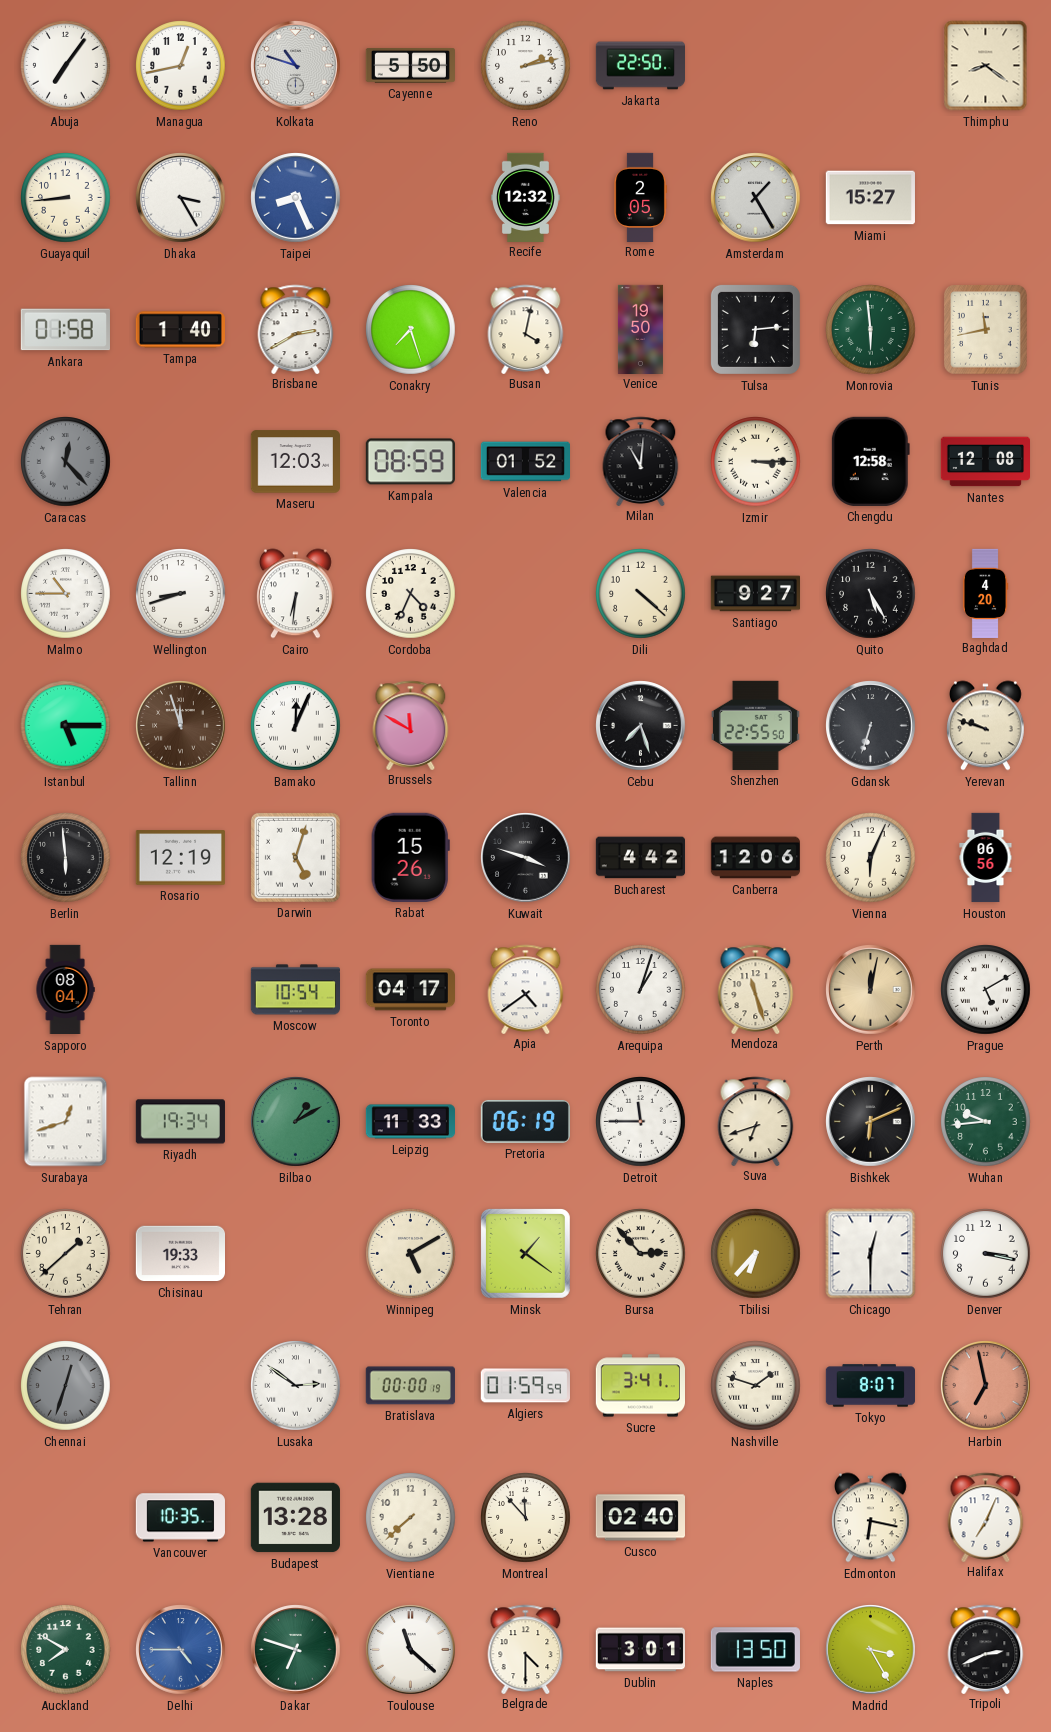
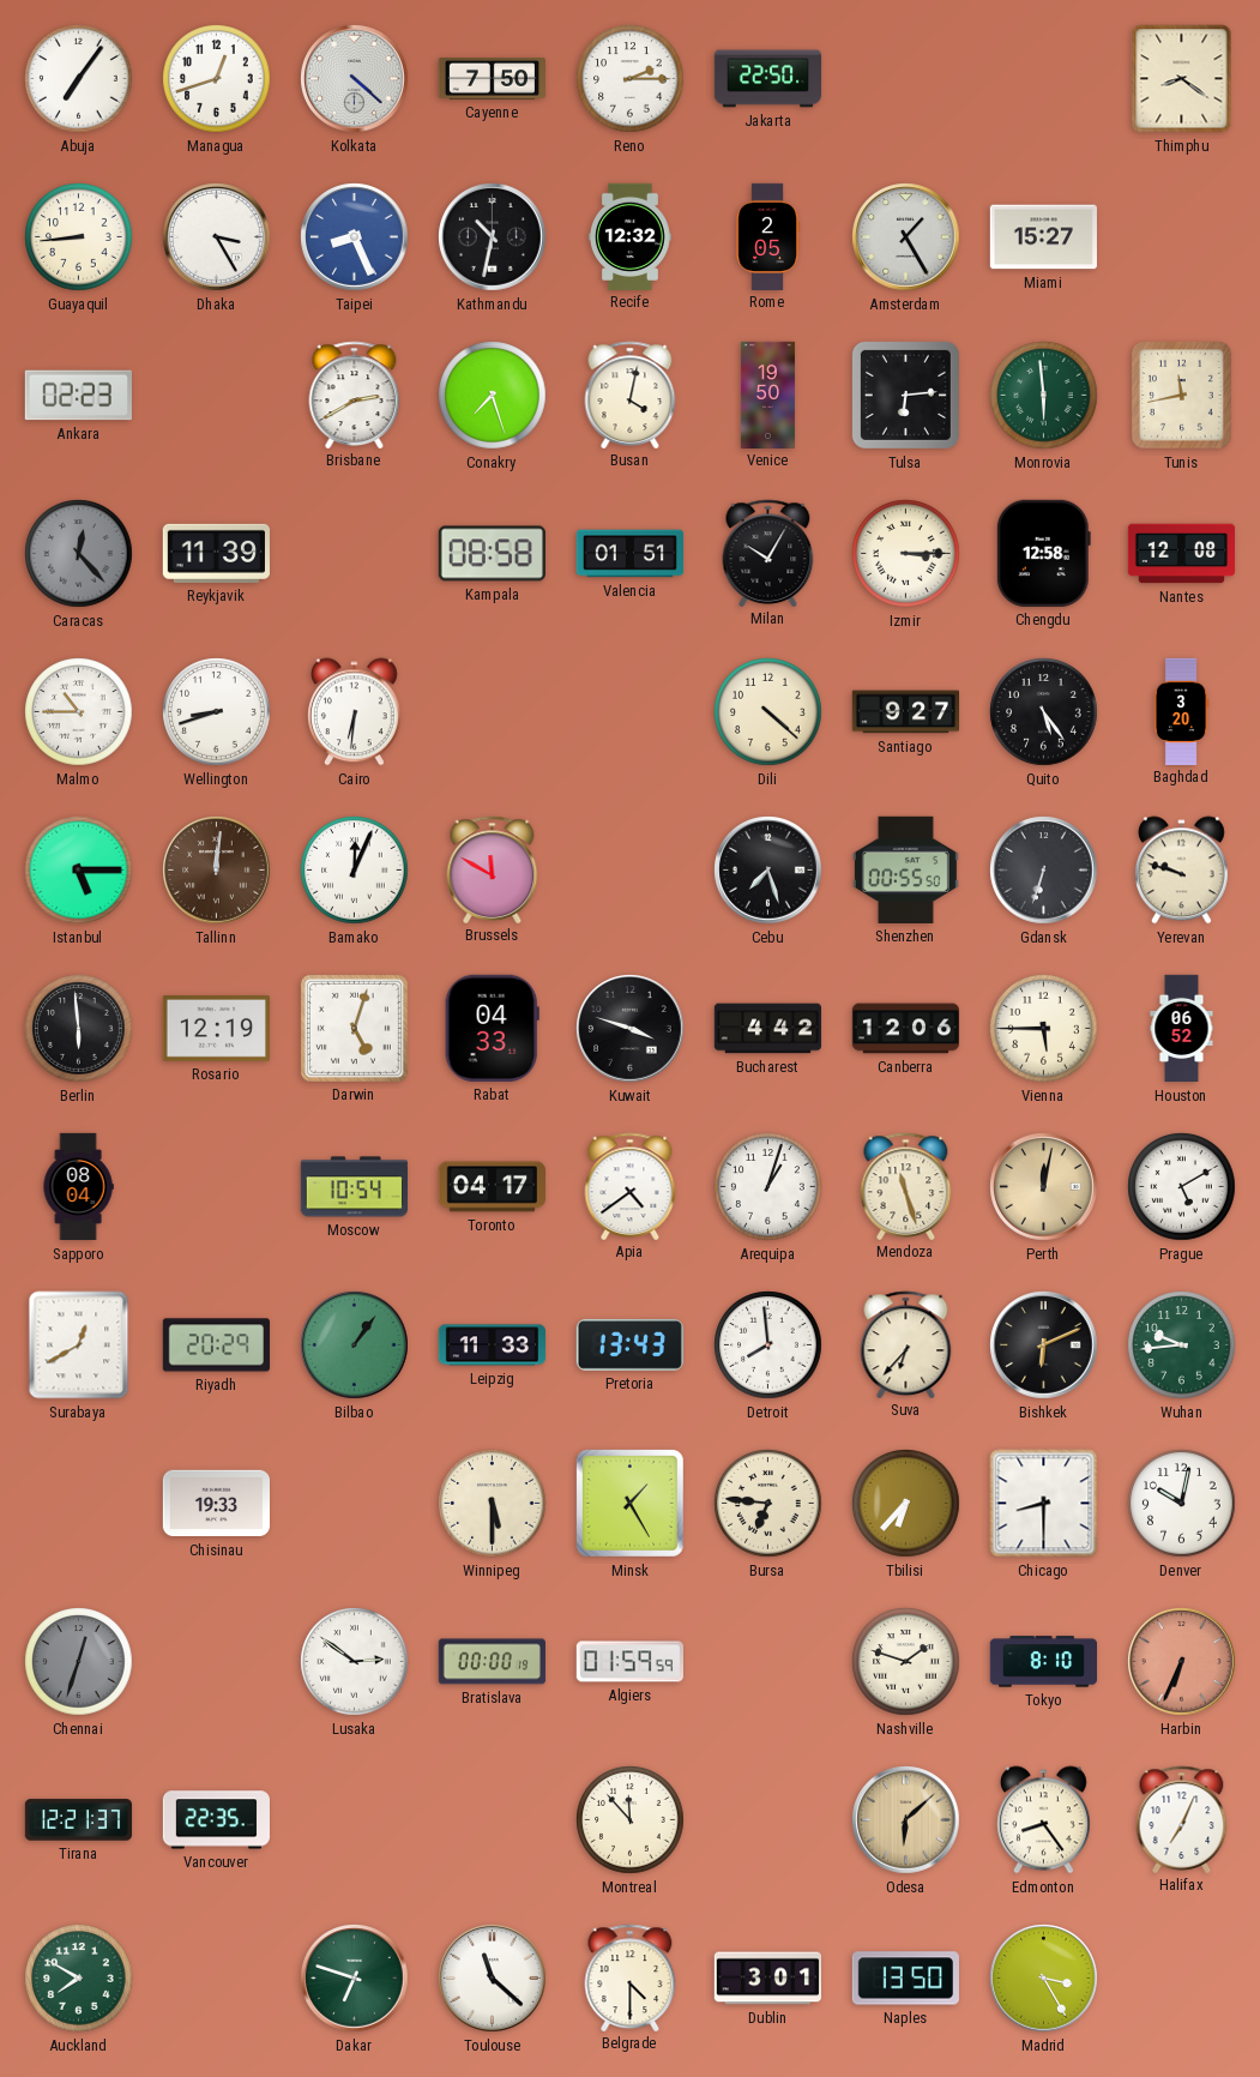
Managua: 12:43 -> 12:42
Kolkata: 10:48 -> 4:22
Cayenne: 5:50 -> 7:50
Reno: 2:13 -> 2:15
Kathmandu: none -> 10:32
Ankara: 01:58 -> 02:23
Tampa: 1:40 -> none
Reykjavik: none -> 11:39
Maseru: 12:03 -> none
Kampala: 08:59 -> 08:58
Valencia: 01:52 -> 01:51
Milan: 11:01 -> 10:05
Cordoba: 4:34 -> none
Quito: 5:25 -> 5:24
Baghdad: 4:20 -> 3:20
Tallinn: 11:57 -> 12:01
Shenzhen: 22:55 -> 00:55
Rabat: 15:26 -> 04:33
Vienna: 6:04 -> 5:45
Houston: 06:56 -> 06:52
Surabaya: 12:42 -> 12:40
Riyadh: 19:34 -> 20:29
Bilbao: 1:10 -> 1:06
Pretoria: 06:19 -> 13:43
Detroit: 11:45 -> 7:59
Suva: 6:42 -> 6:37
Tehran: 1:38 -> none
Winnipeg: 5:10 -> 5:30
Minsk: 1:21 -> 1:25
Bursa: 2:53 -> 6:46
Chicago: 12:30 -> 8:30
Denver: 3:17 -> 10:02
Sucre: 3:41 -> none
Tokyo: 8:07 -> 8:10
Harbin: 6:58 -> 6:34
Tirana: none -> 12:21
Vancouver: 10:35 -> 22:35
Budapest: 13:28 -> none
Vientiane: 7:38 -> none
Cusco: 02:40 -> none
Odesa: none -> 6:08
Edmonton: 6:17 -> 8:24
Delhi: 4:45 -> none
Tripoli: 2:41 -> none
